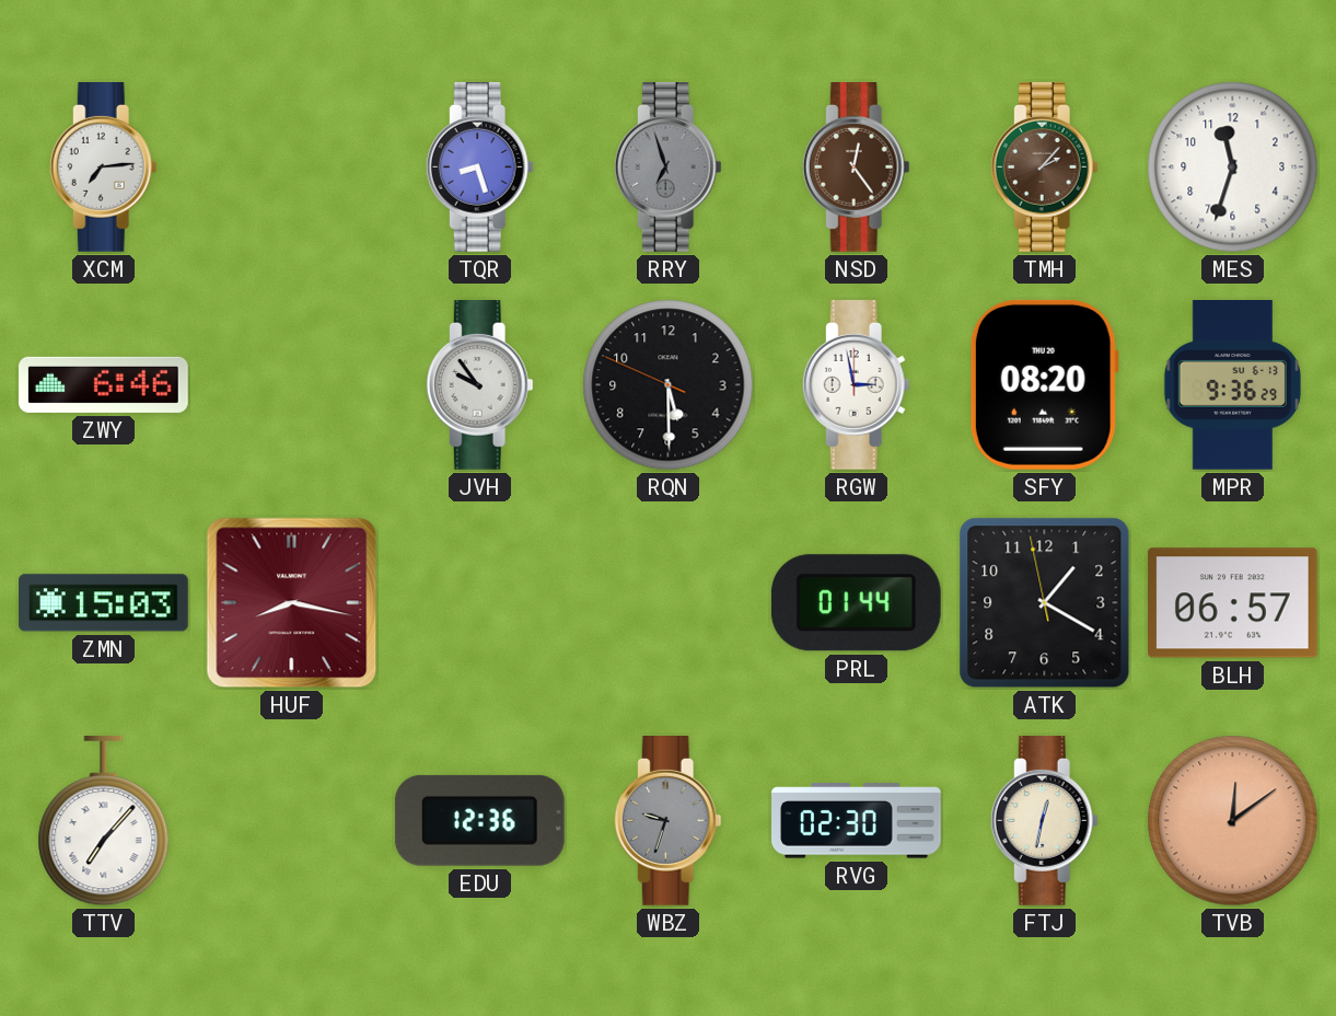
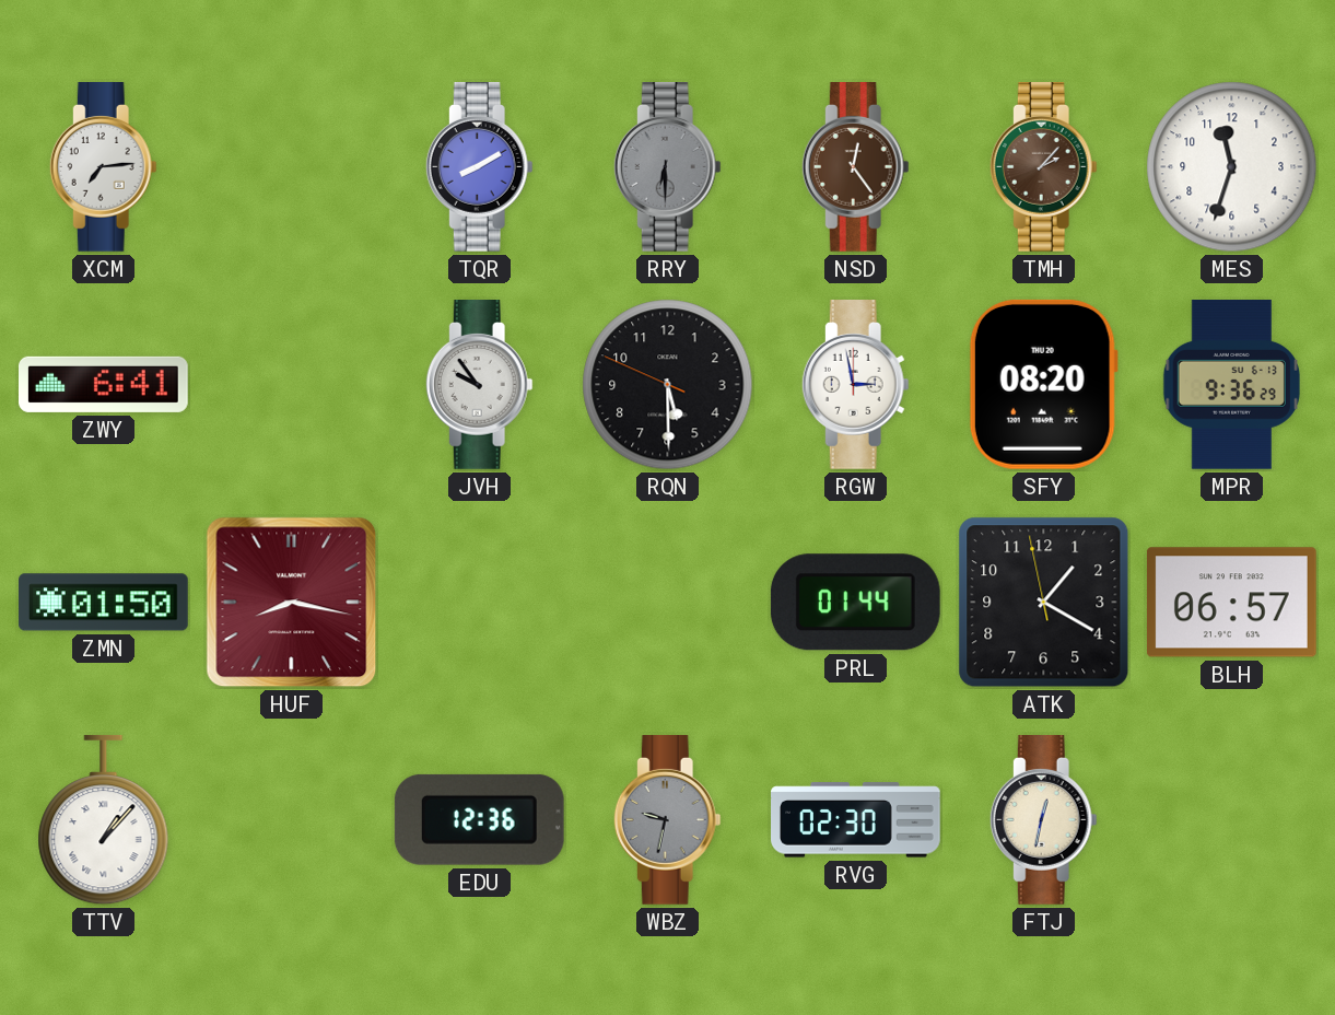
TQR: 8:27 -> 8:10
RRY: 6:57 -> 6:30
ZWY: 6:46 -> 6:41
ZMN: 15:03 -> 01:50
TTV: 7:07 -> 1:07
WBZ: 9:33 -> 9:32
TVB: 12:09 -> none
